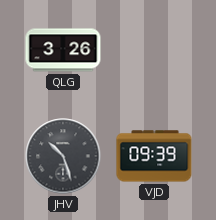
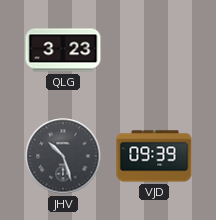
QLG: 3:26 -> 3:23
